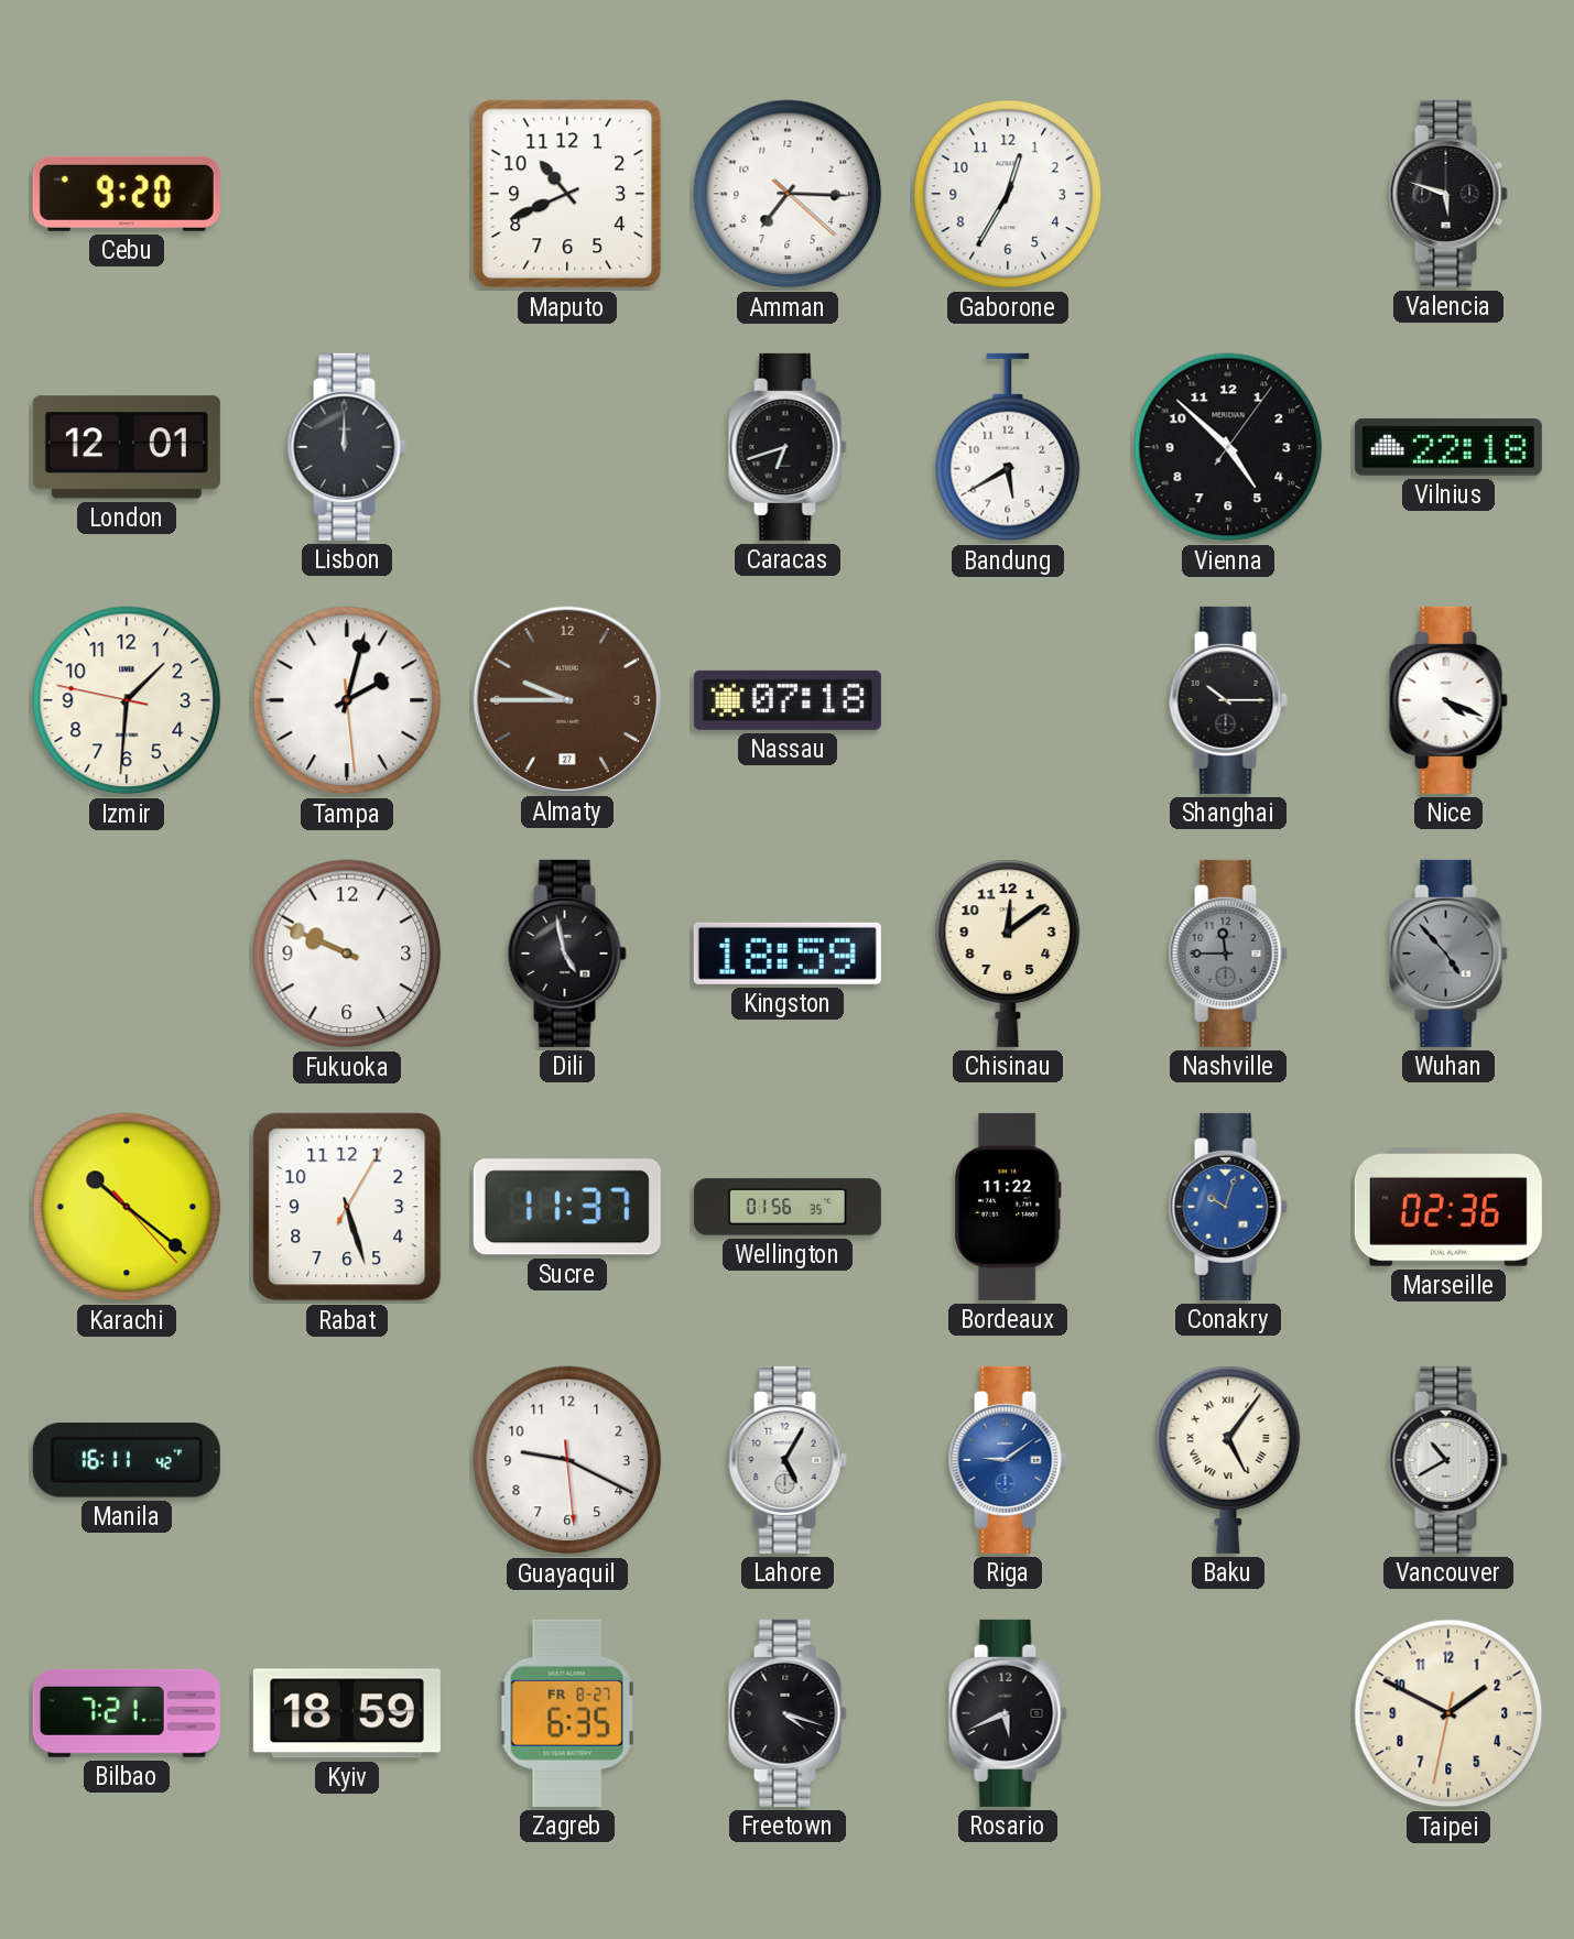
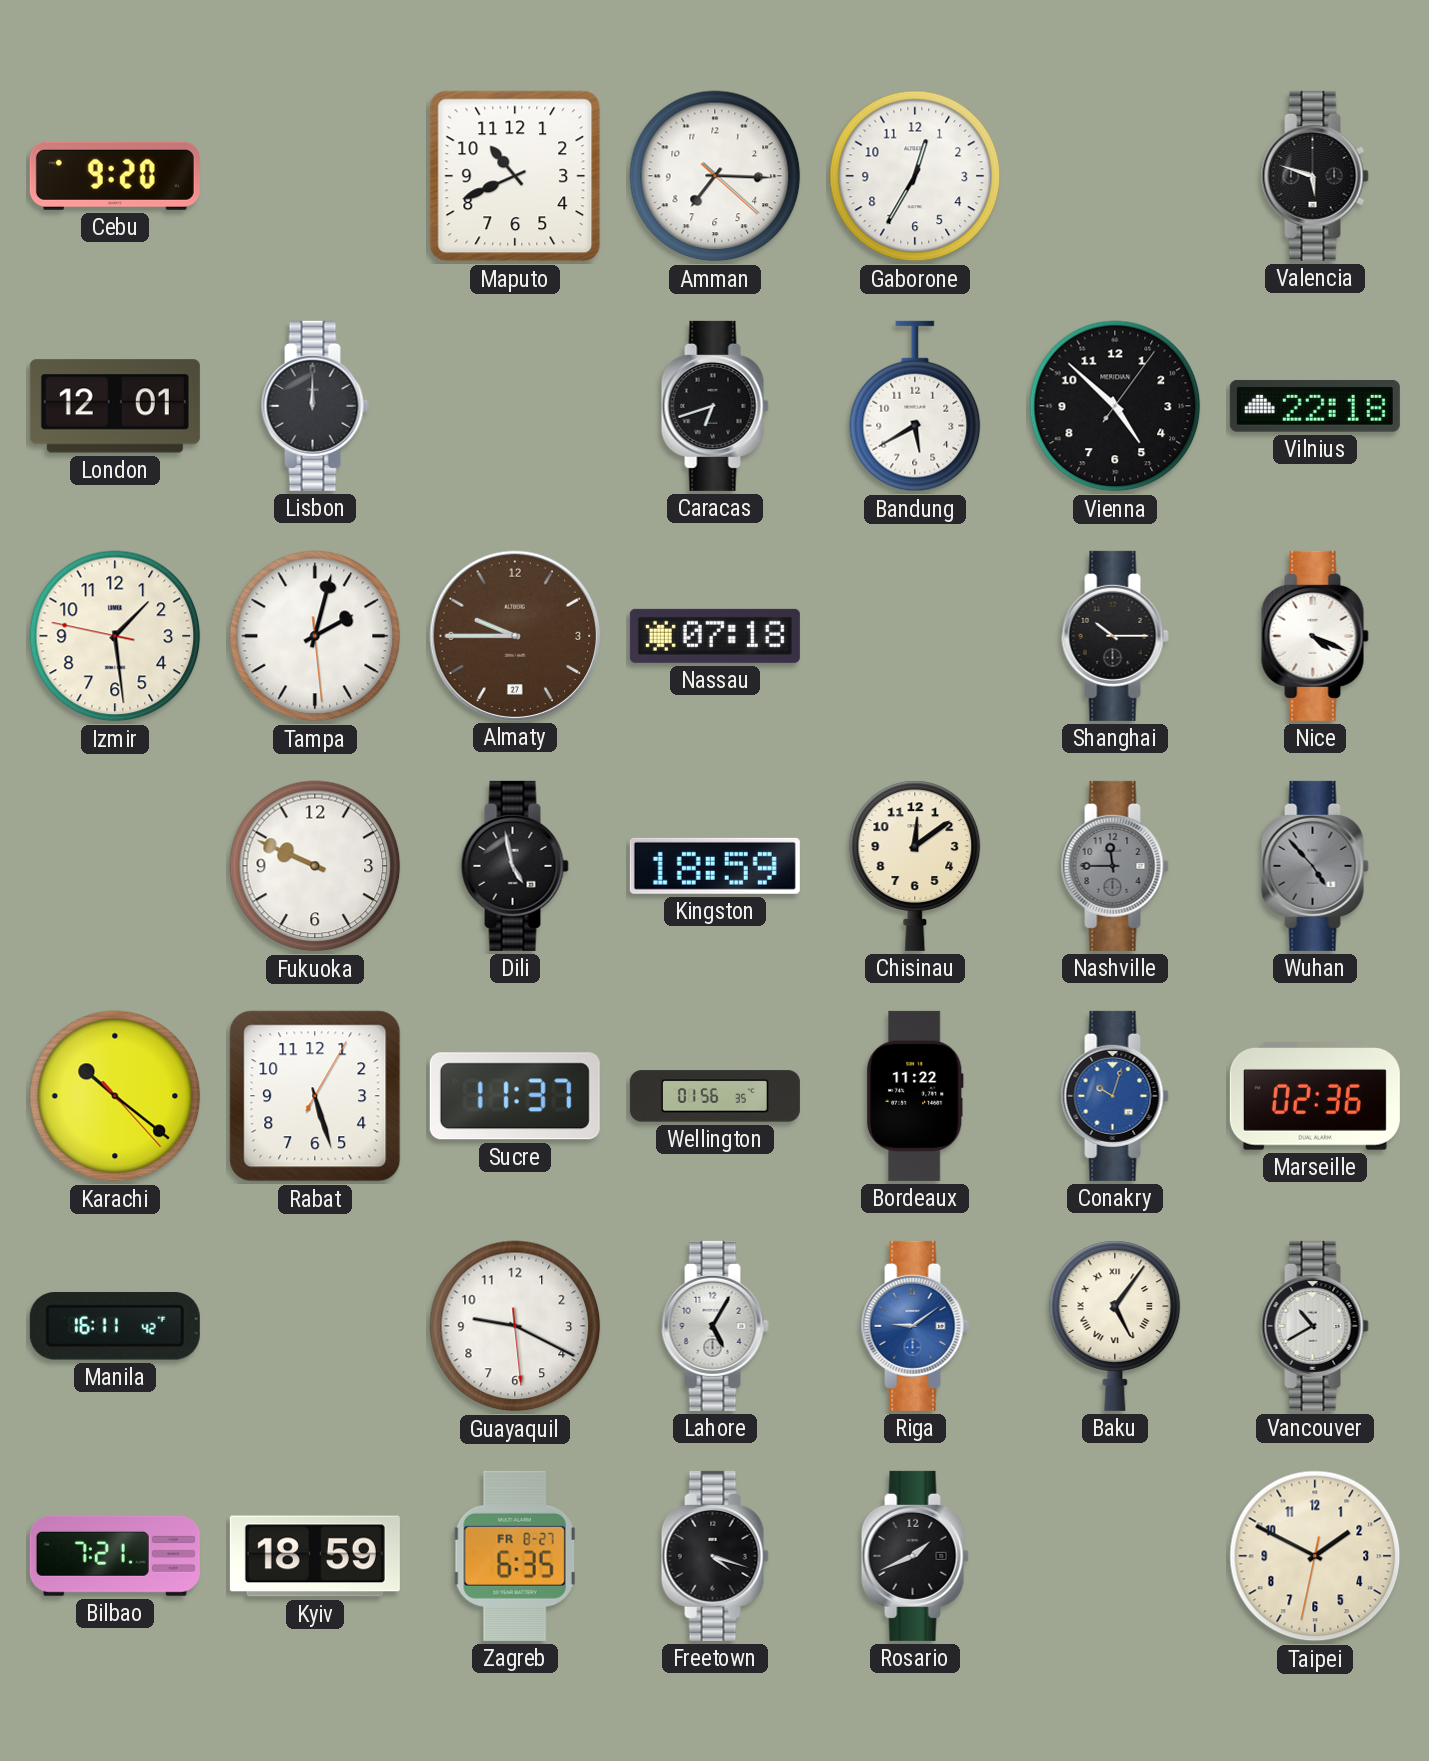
Izmir: 1:30 -> 1:28
Rosario: 5:41 -> 1:41
